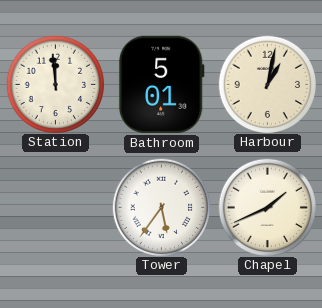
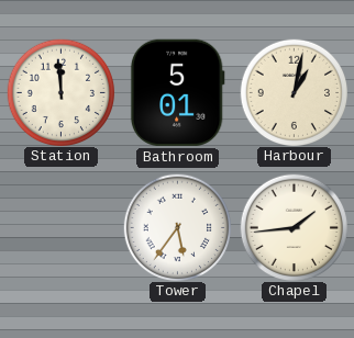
Chapel: 1:41 -> 1:44
